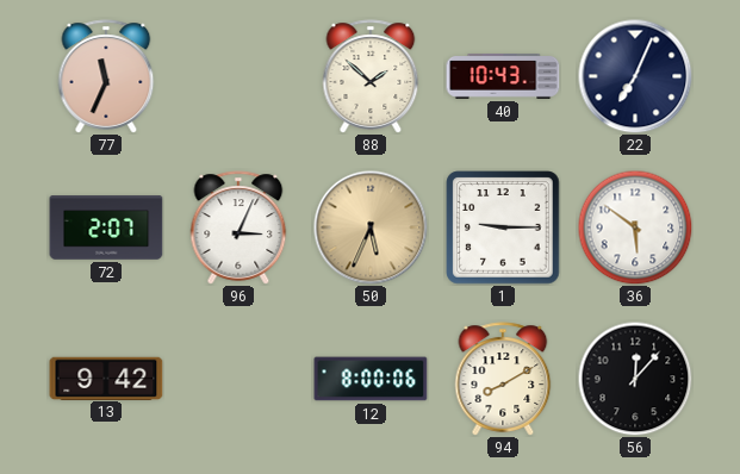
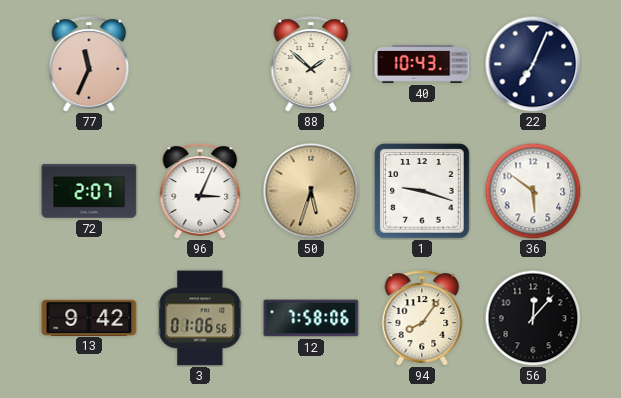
50: 5:34 -> 5:33
1: 9:15 -> 9:18
3: none -> 01:06
12: 8:00 -> 7:58
94: 8:10 -> 8:06
